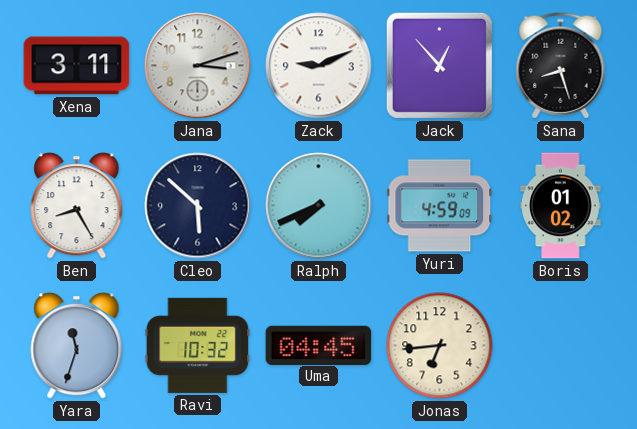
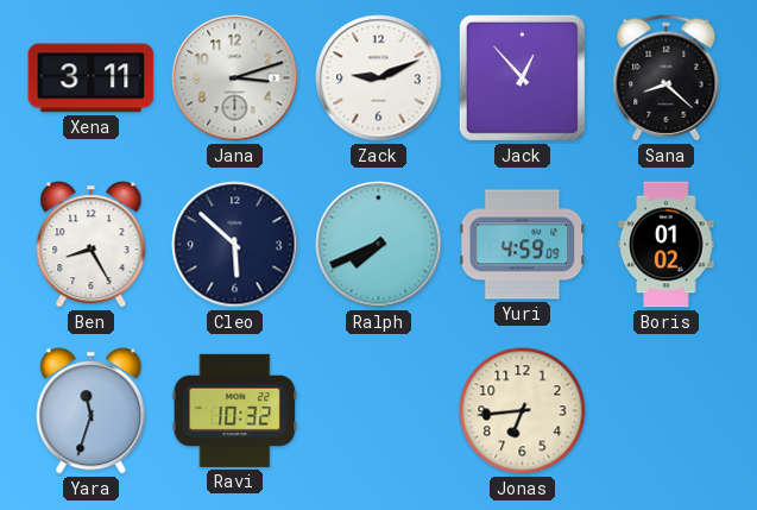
Sana: 8:27 -> 8:22
Uma: 04:45 -> none
